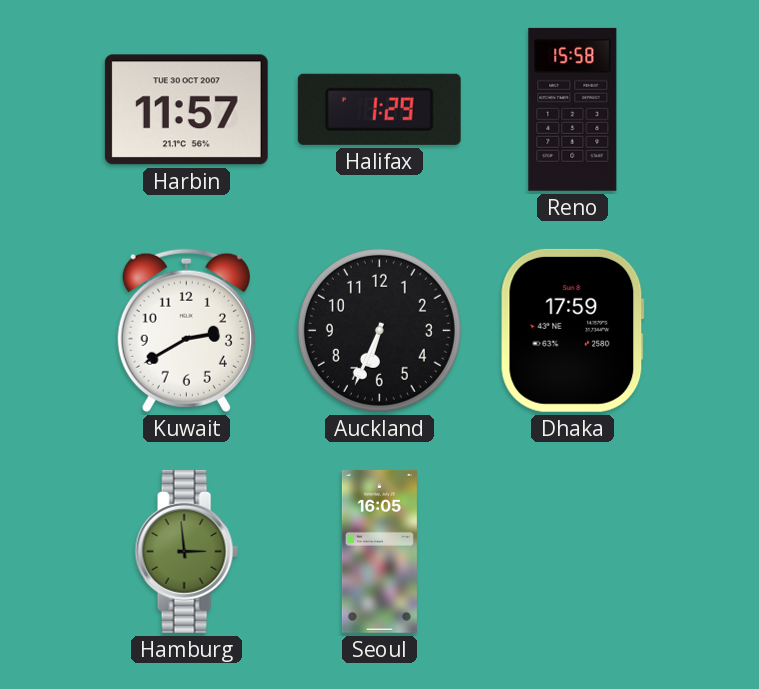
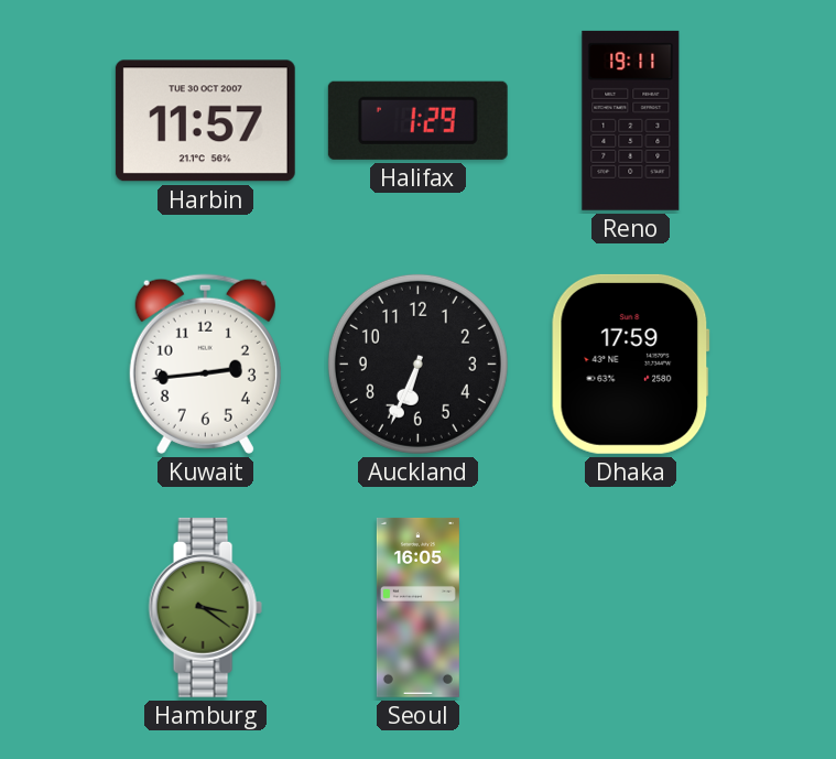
Reno: 15:58 -> 19:11
Kuwait: 2:40 -> 2:44
Hamburg: 2:59 -> 3:21
